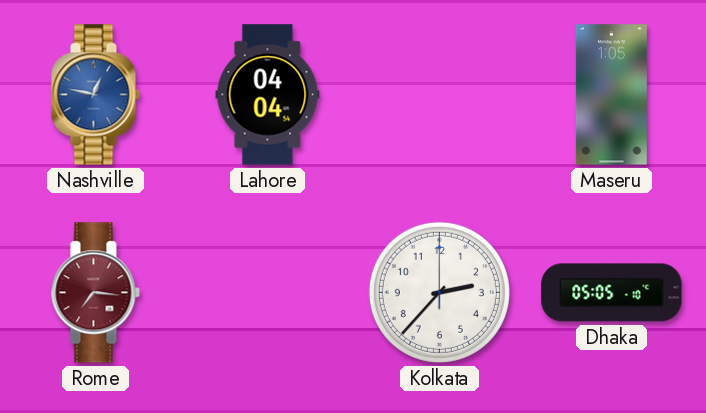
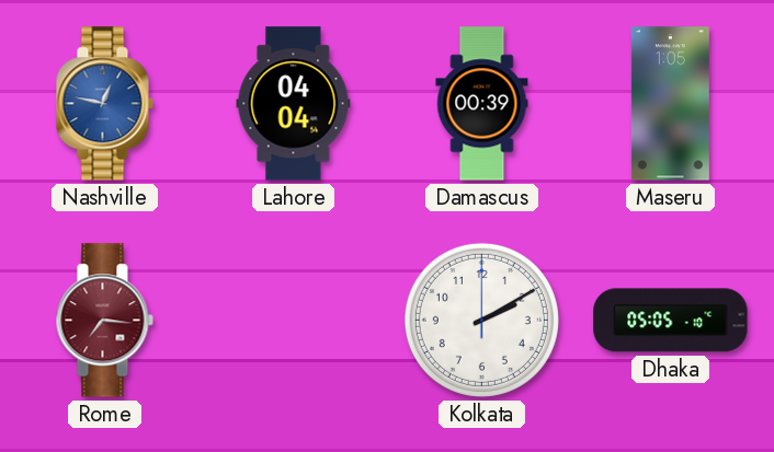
Damascus: none -> 00:39
Kolkata: 2:37 -> 2:10
